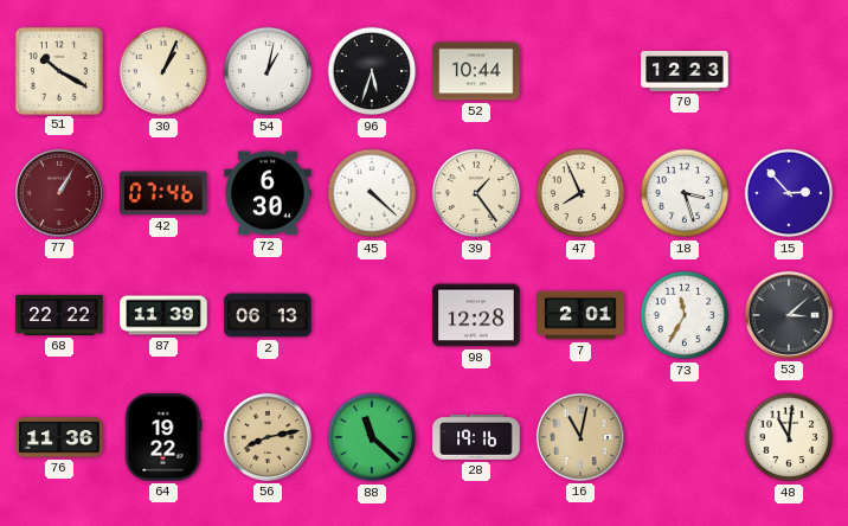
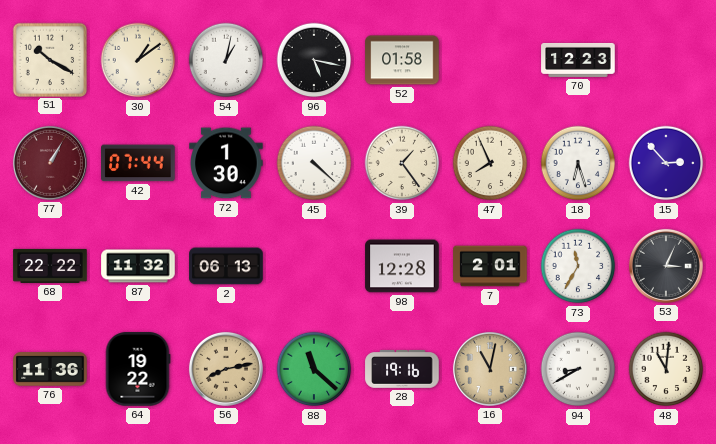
30: 1:04 -> 1:09
96: 5:33 -> 5:17
52: 10:44 -> 01:58
42: 07:46 -> 07:44
72: 6:30 -> 1:30
18: 3:27 -> 6:27
87: 11:39 -> 11:32
53: 3:08 -> 3:04
94: none -> 8:40
